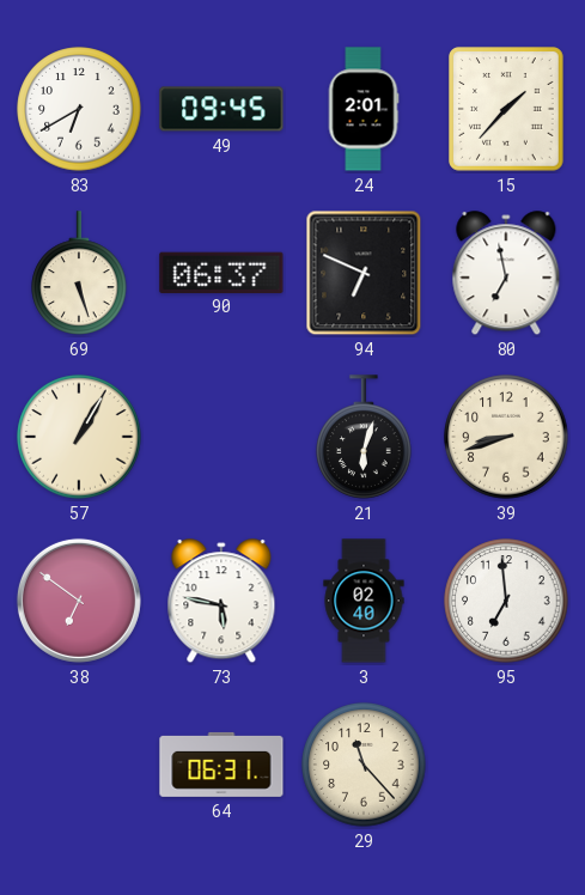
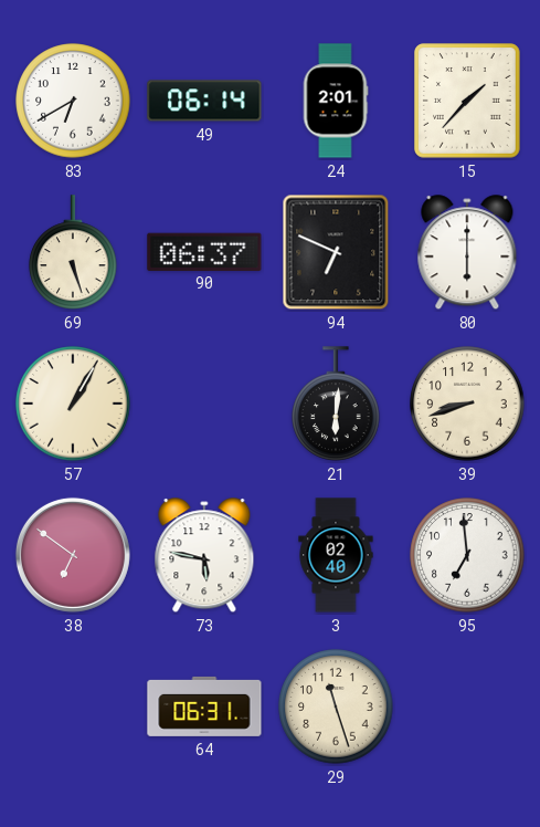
49: 09:45 -> 06:14
80: 6:58 -> 6:00
21: 6:03 -> 6:01
29: 11:23 -> 11:27
